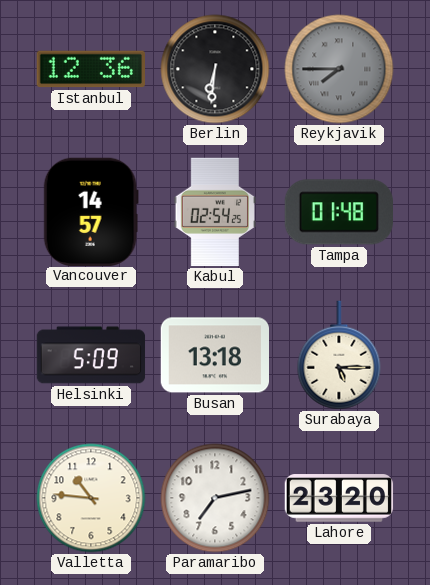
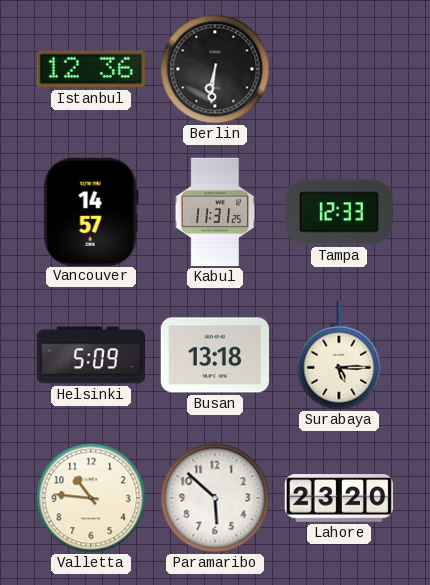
Reykjavik: 7:45 -> none
Kabul: 02:54 -> 11:31
Tampa: 01:48 -> 12:33
Paramaribo: 7:13 -> 5:52
